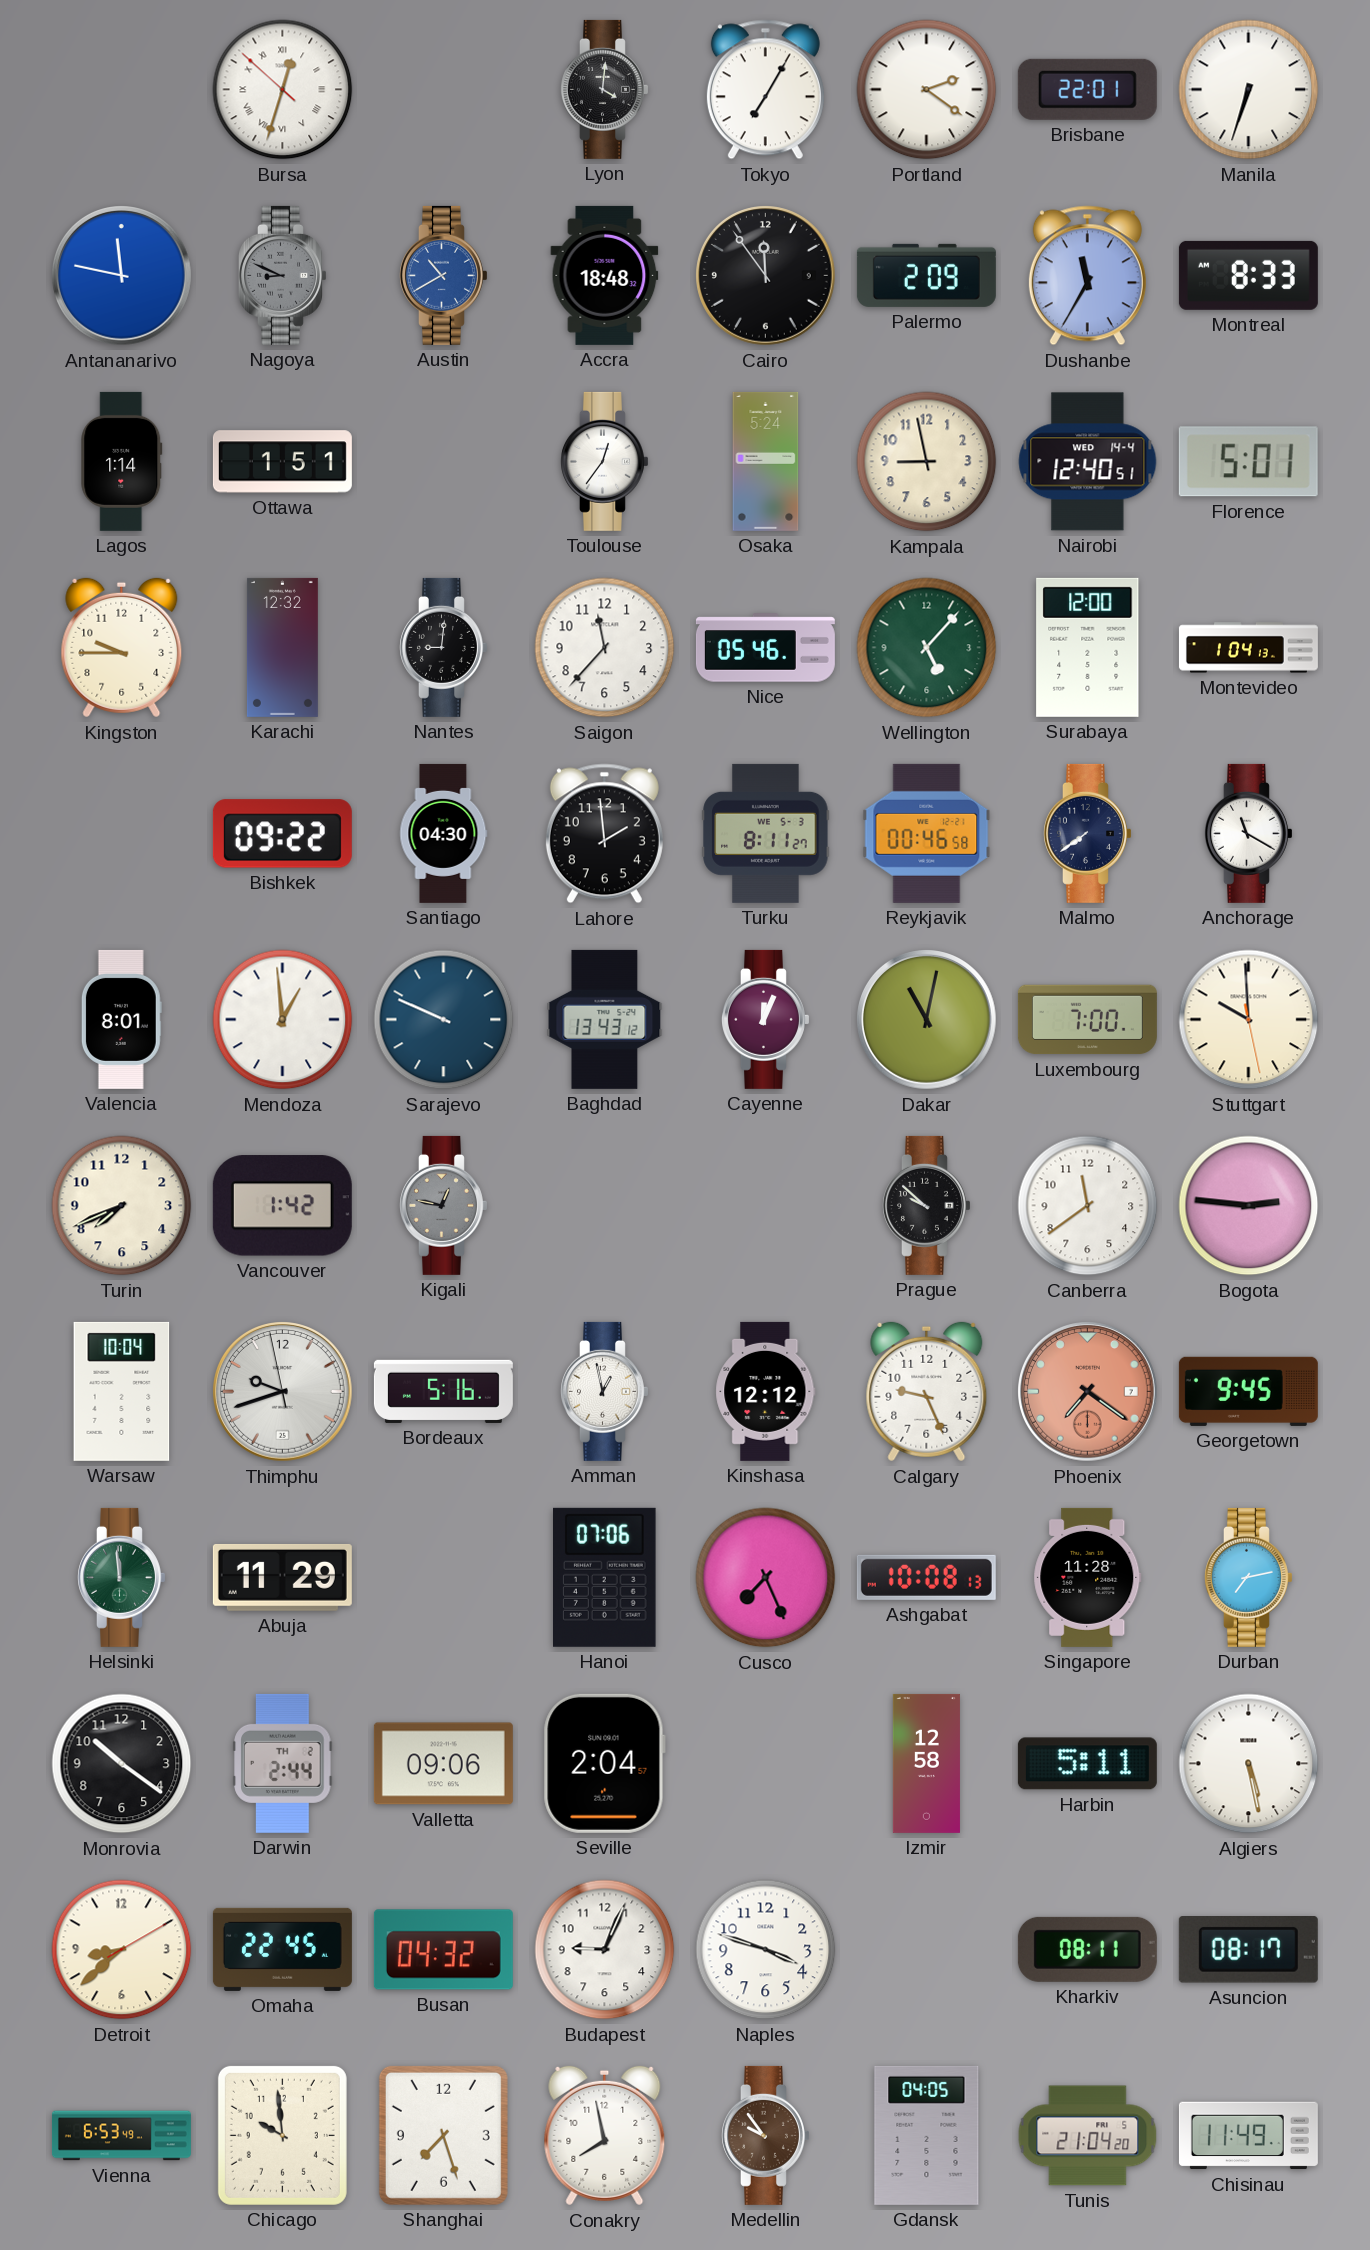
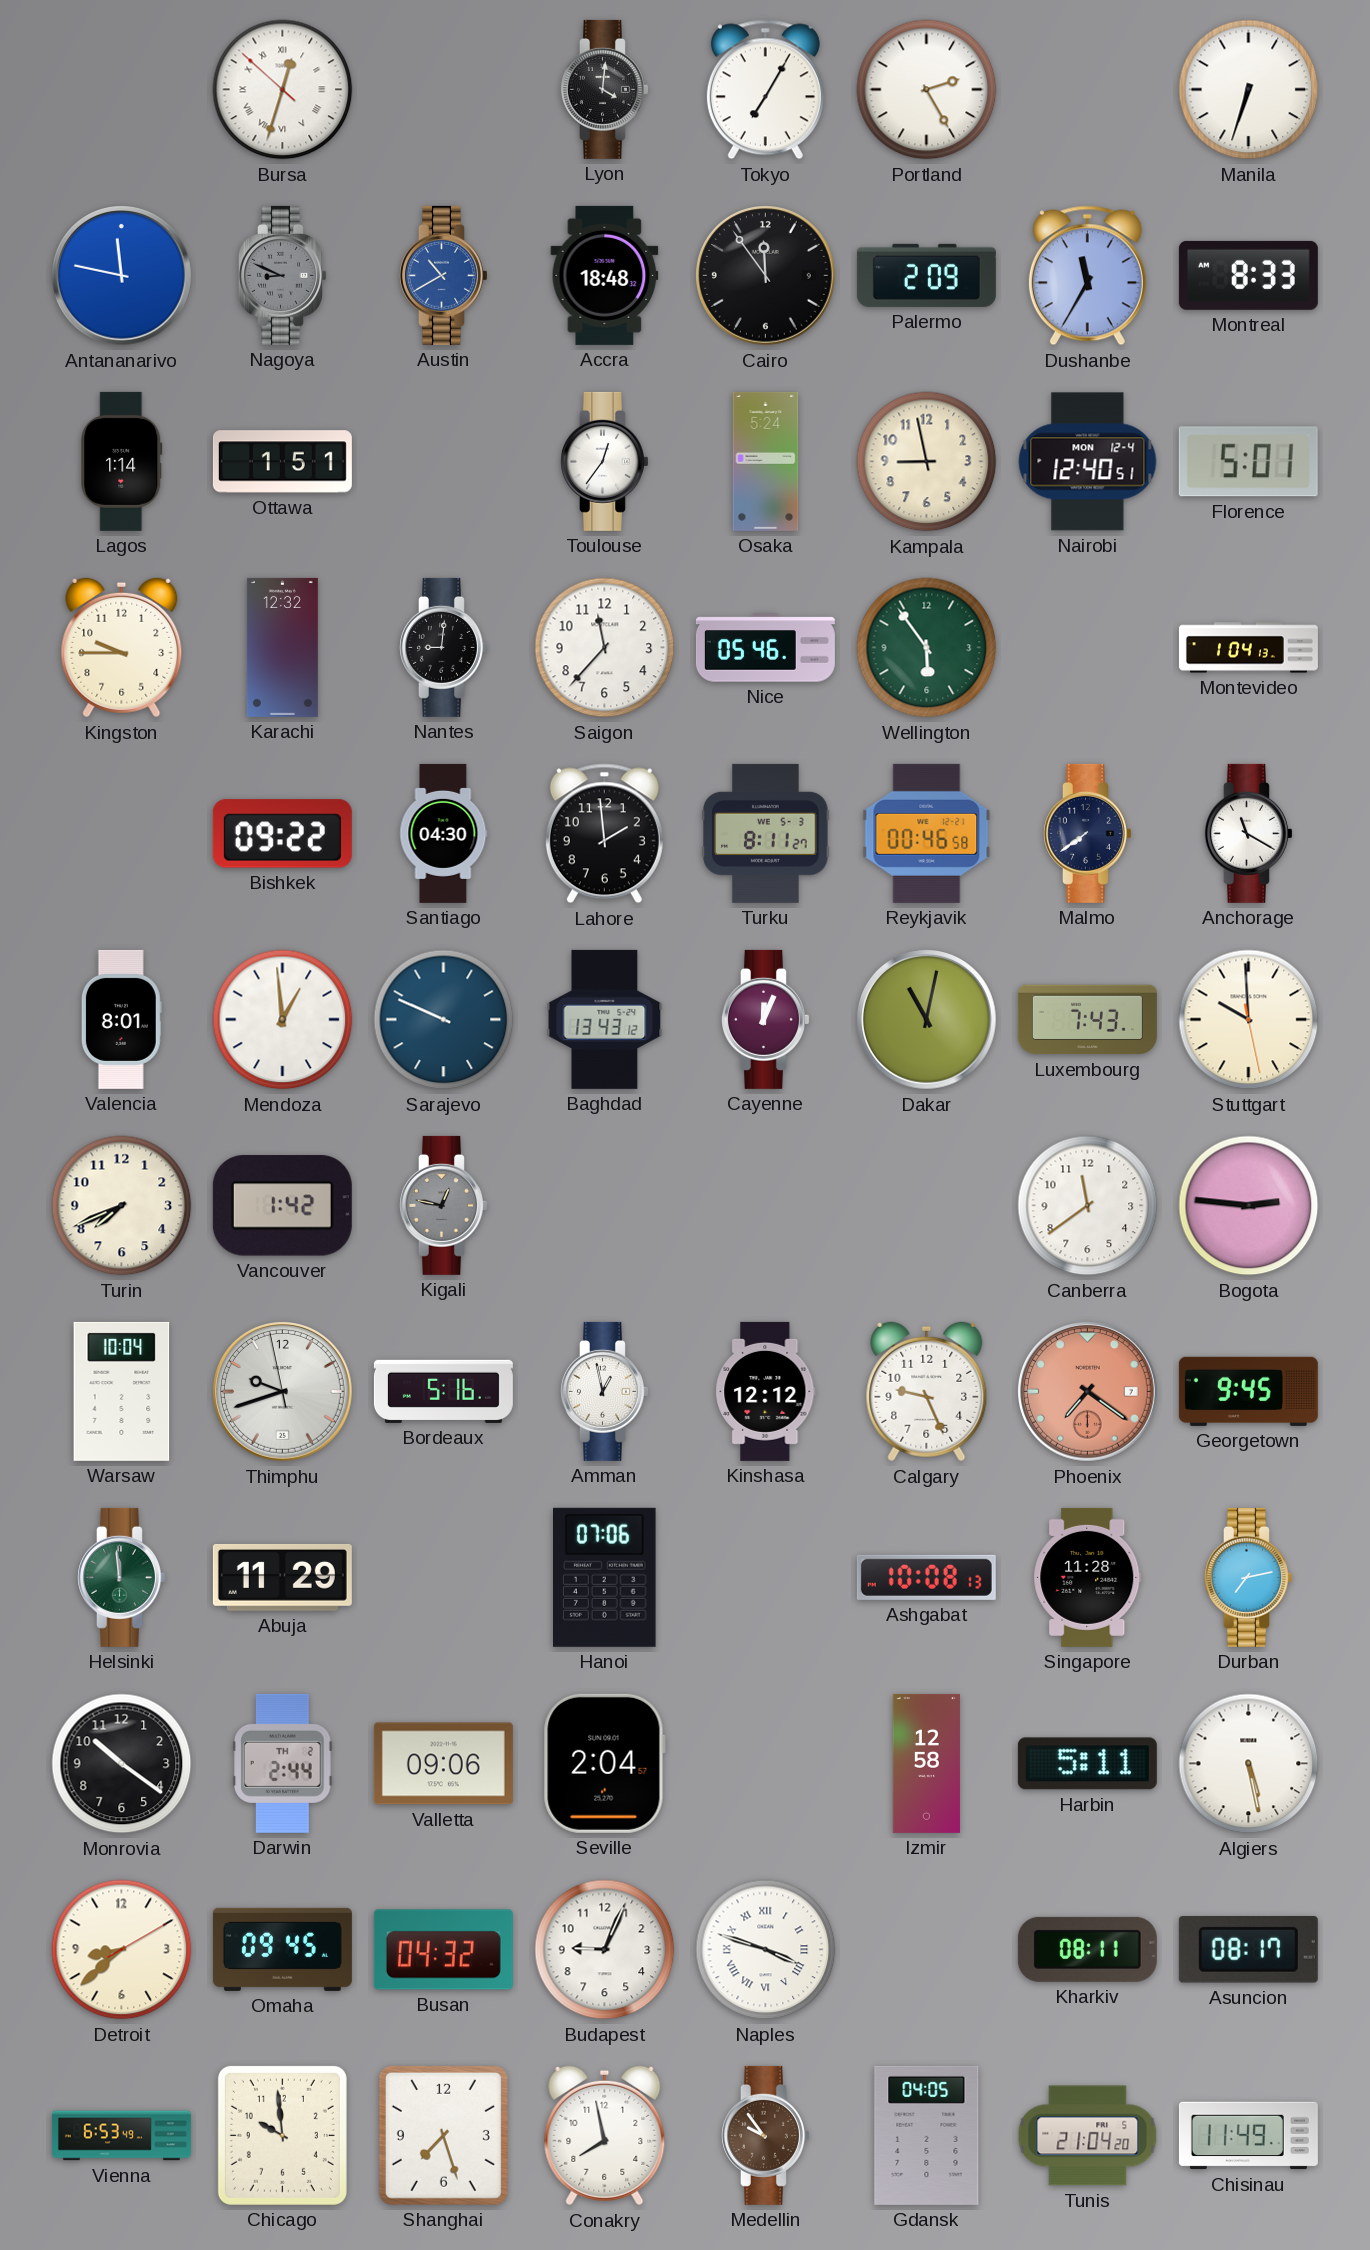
Portland: 2:21 -> 2:25
Brisbane: 22:01 -> none
Nairobi date: WED 14-4 -> MON 12-4
Wellington: 5:07 -> 5:54
Surabaya: 12:00 -> none
Luxembourg: 7:00 -> 7:43
Prague: 9:52 -> none
Cusco: 7:26 -> none
Omaha: 22:45 -> 09:45
Naples numerals: Arabic -> Roman
